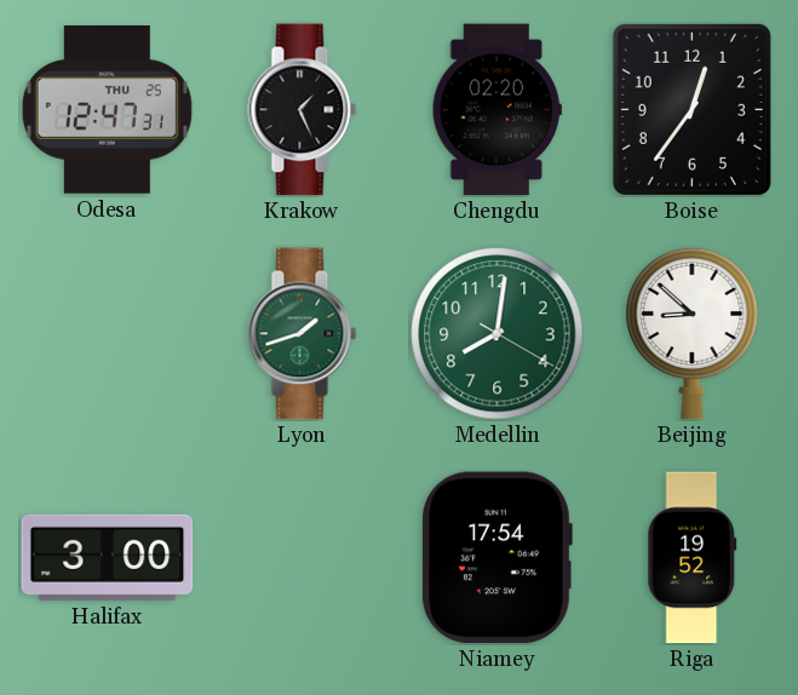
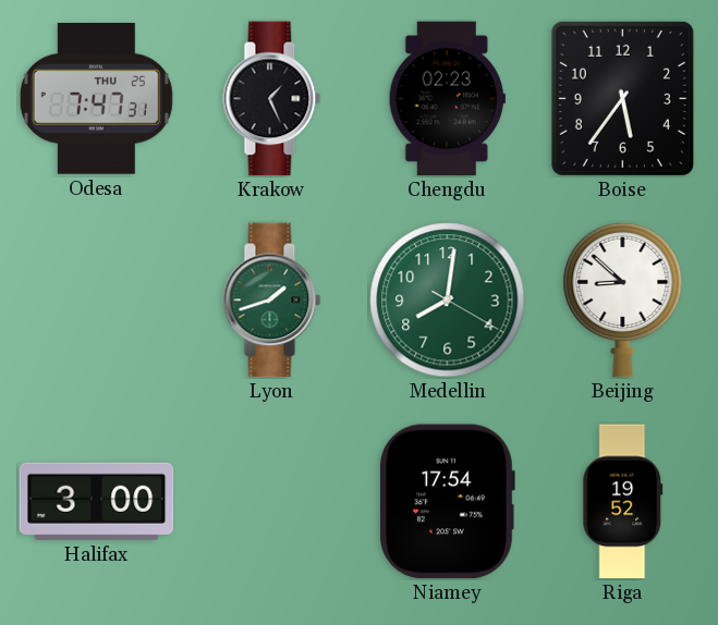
Odesa: 12:47 -> 7:47
Chengdu: 02:20 -> 02:23
Boise: 12:36 -> 5:36
